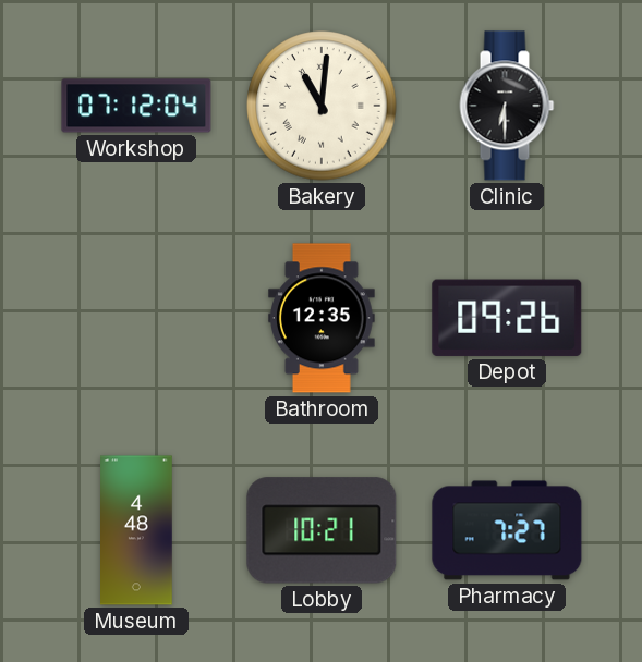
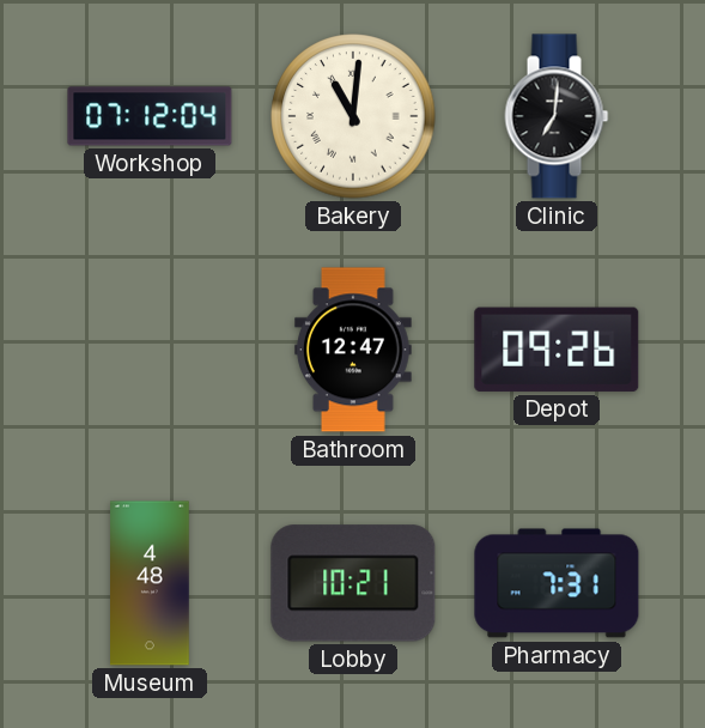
Clinic: 6:30 -> 7:01
Bathroom: 12:35 -> 12:47
Pharmacy: 7:27 -> 7:31
